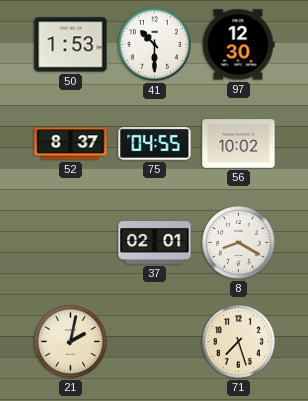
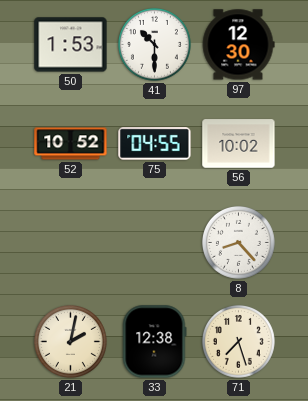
52: 8:37 -> 10:52
37: 02:01 -> none
8: 8:20 -> 8:23
33: none -> 12:38
